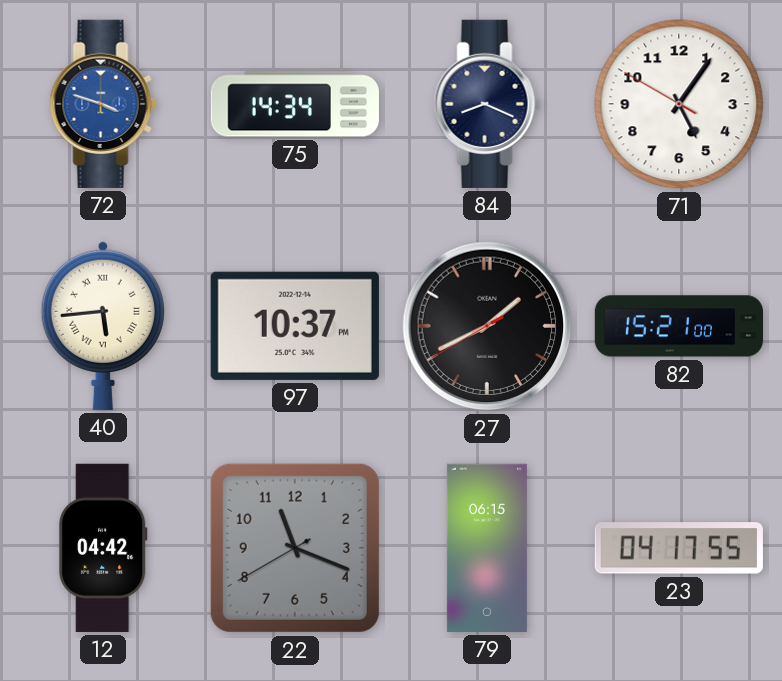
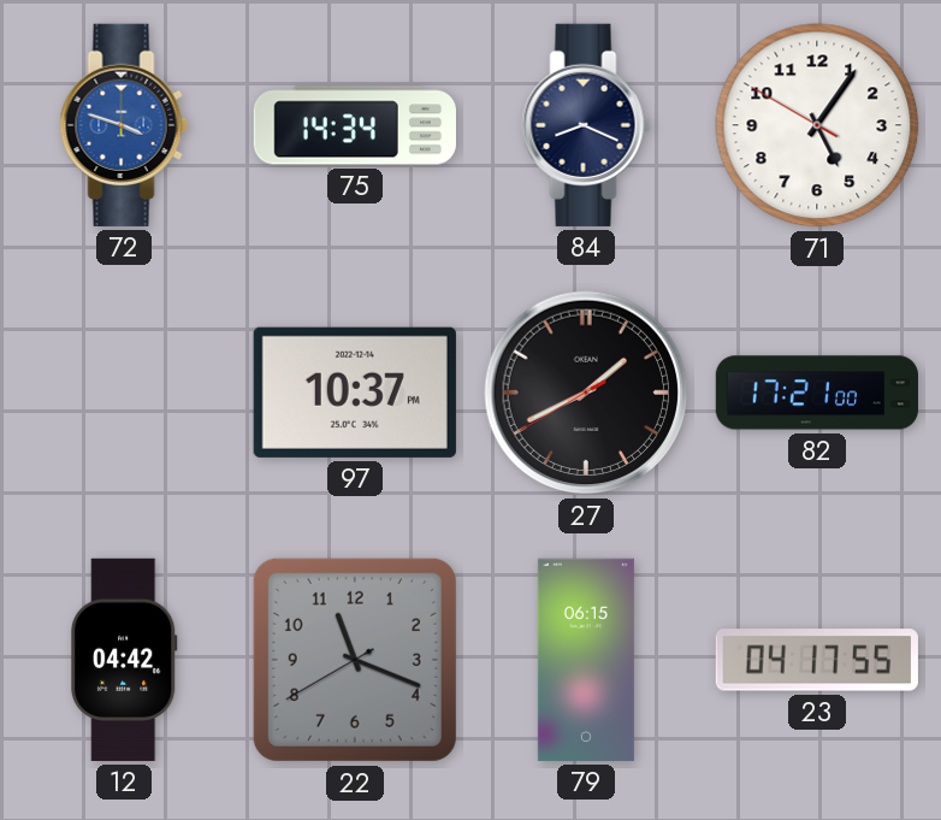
40: 5:44 -> none
82: 15:21 -> 17:21
